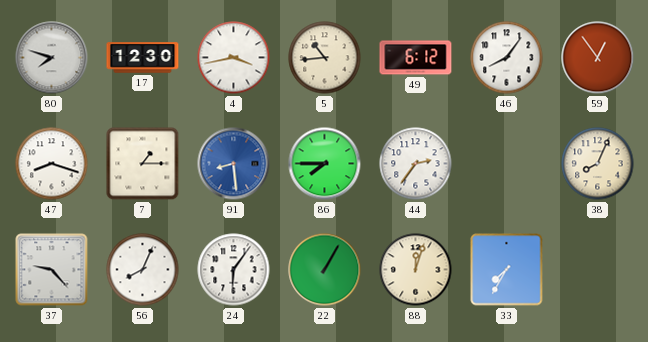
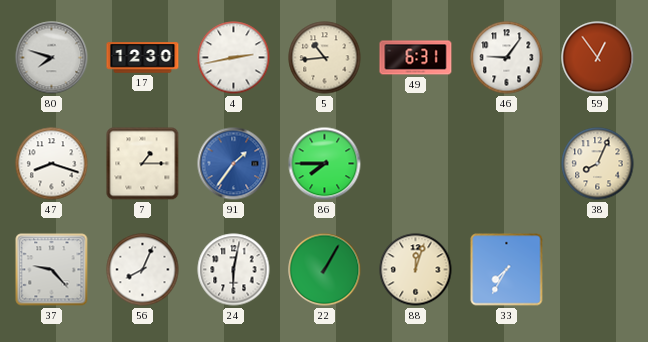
4: 3:43 -> 2:43
49: 6:12 -> 6:31
46: 8:06 -> 9:06
91: 8:29 -> 1:36
44: 2:36 -> none
24: 6:06 -> 6:02
